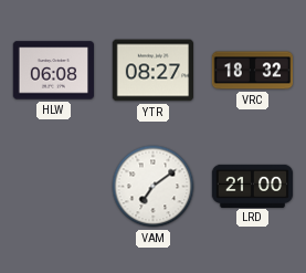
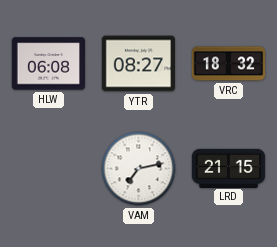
VAM: 7:09 -> 7:13
LRD: 21:00 -> 21:15
